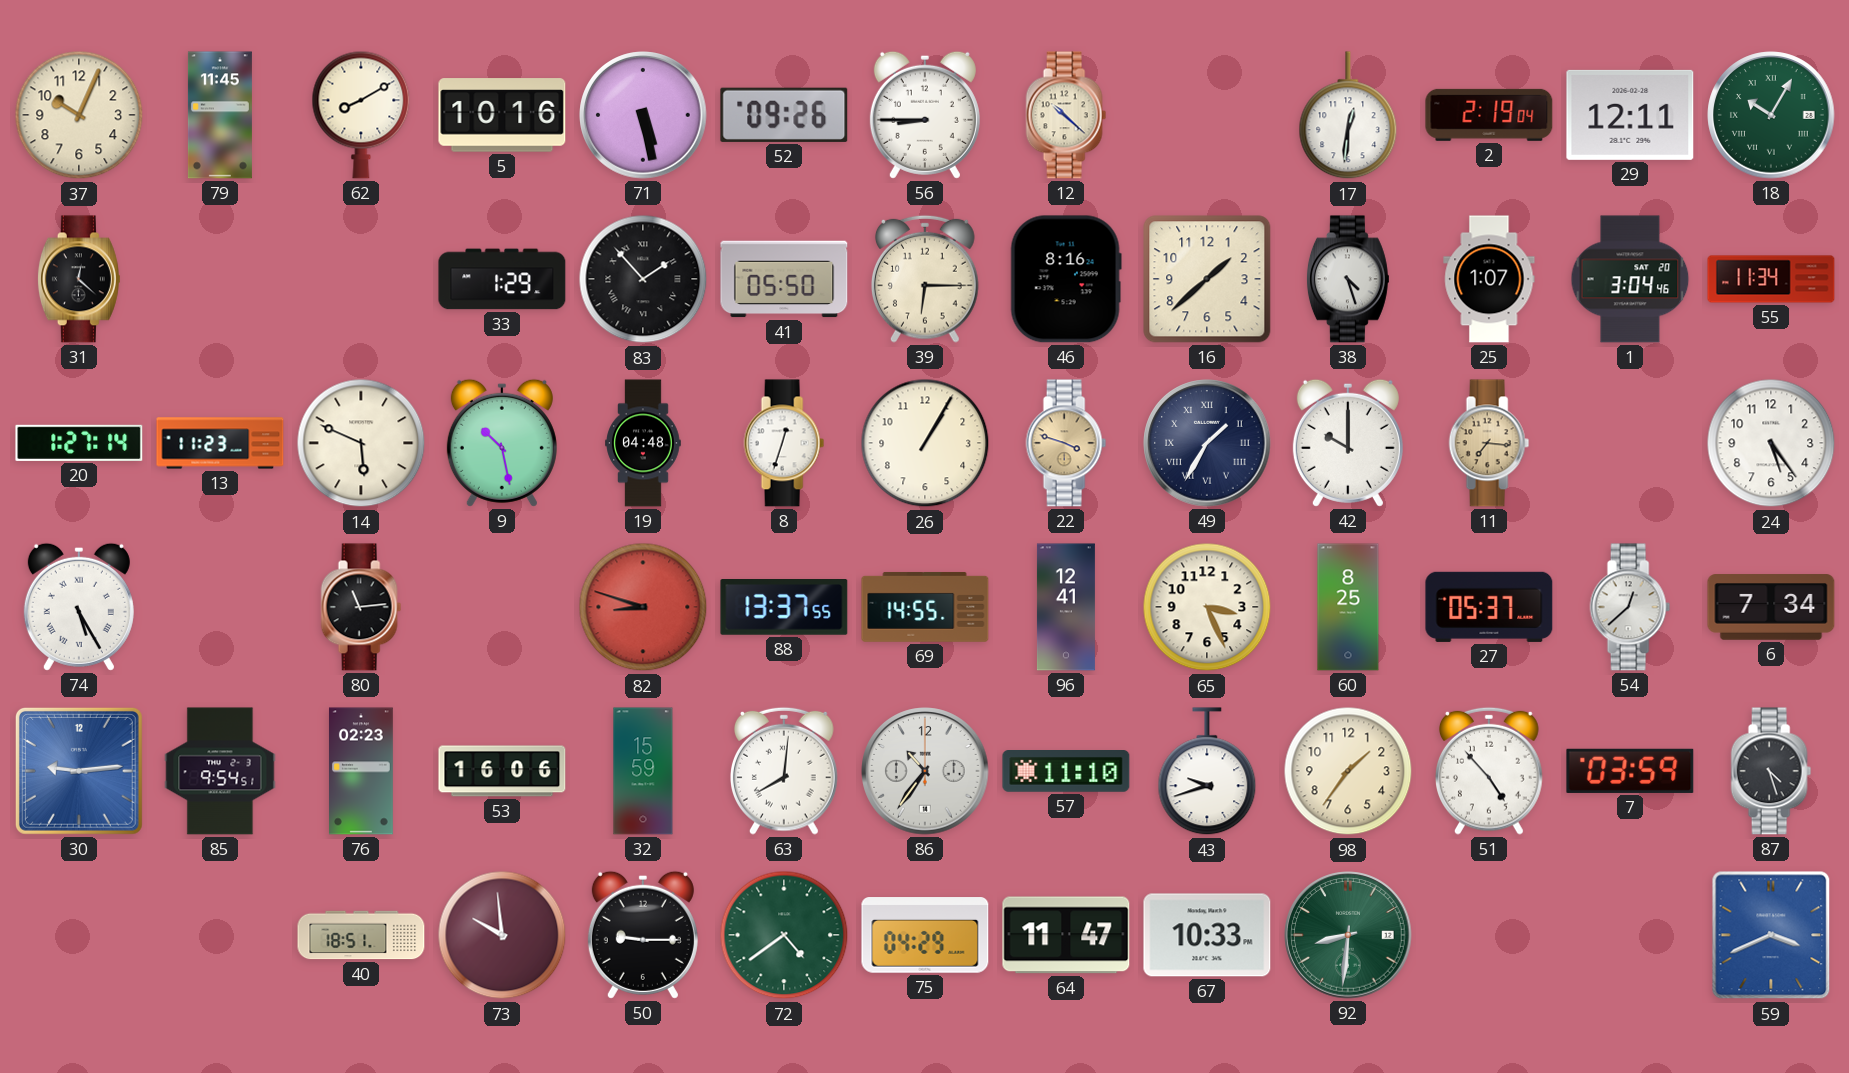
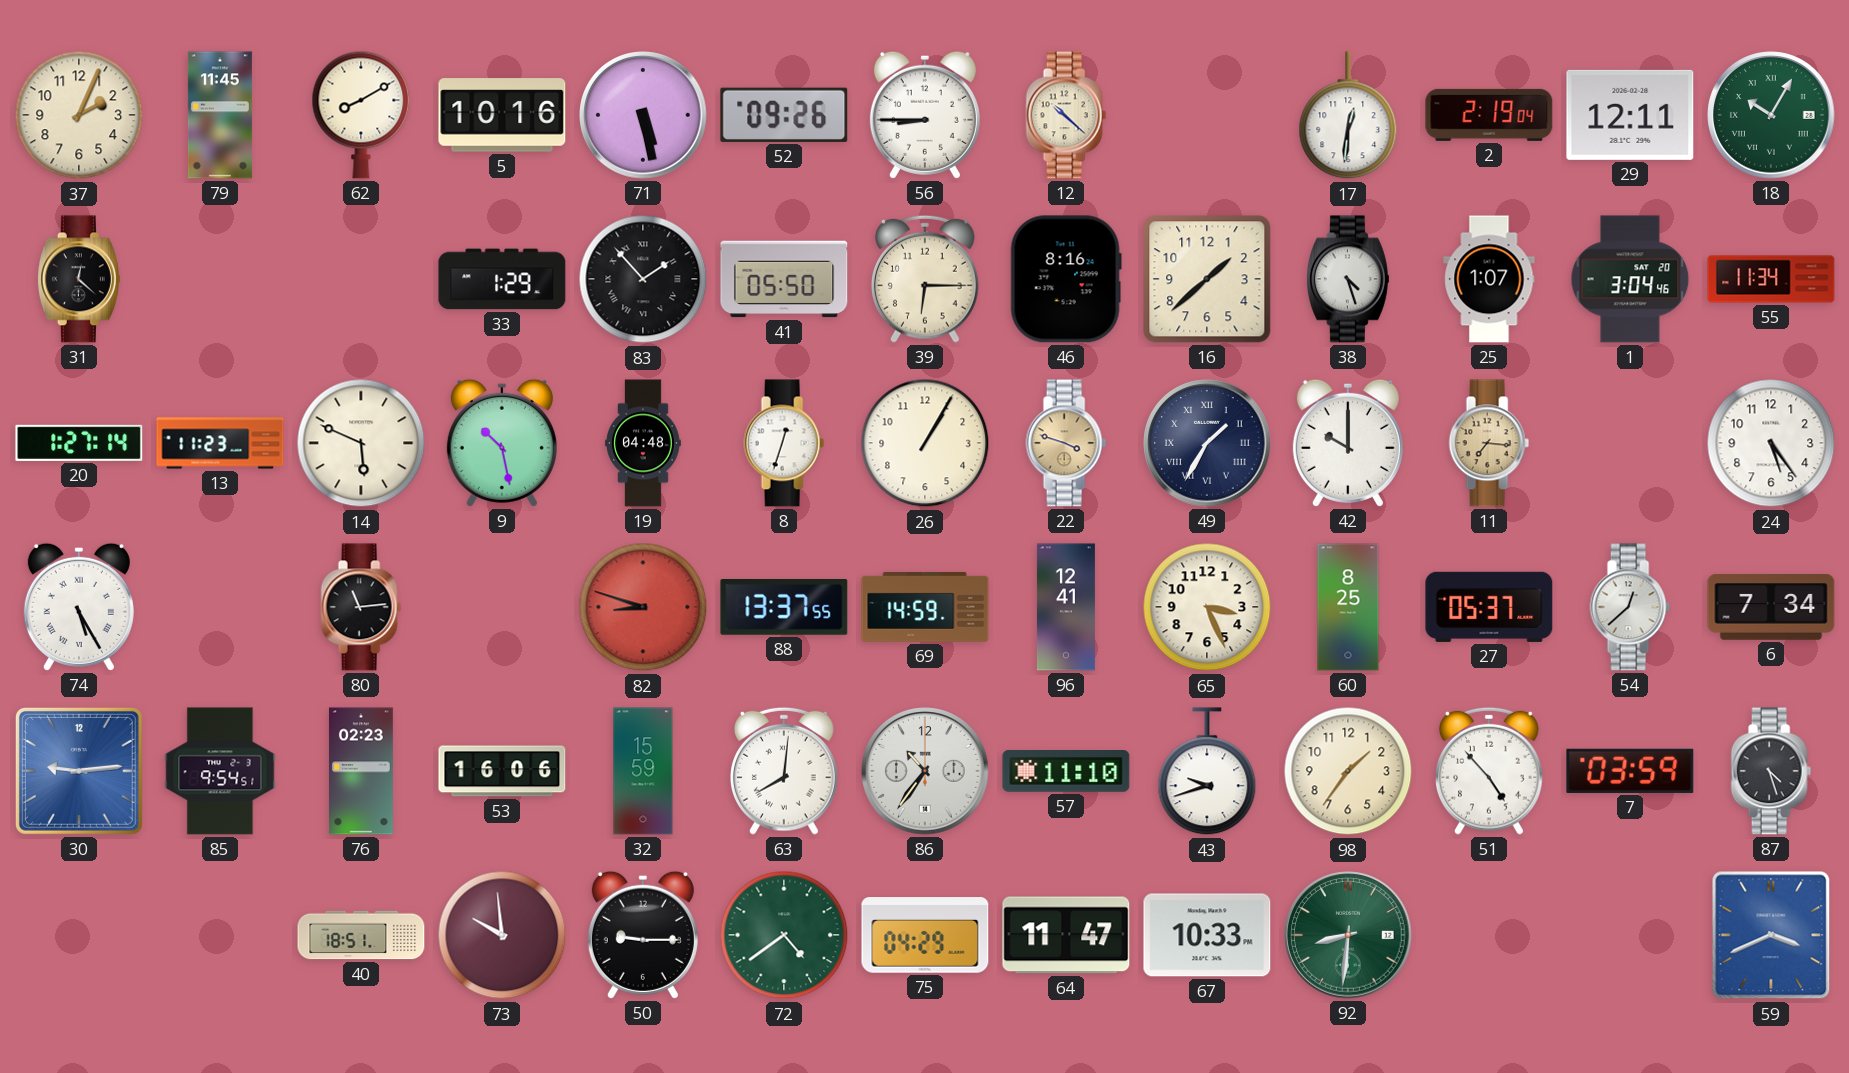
37: 10:04 -> 2:04
69: 14:55 -> 14:59
